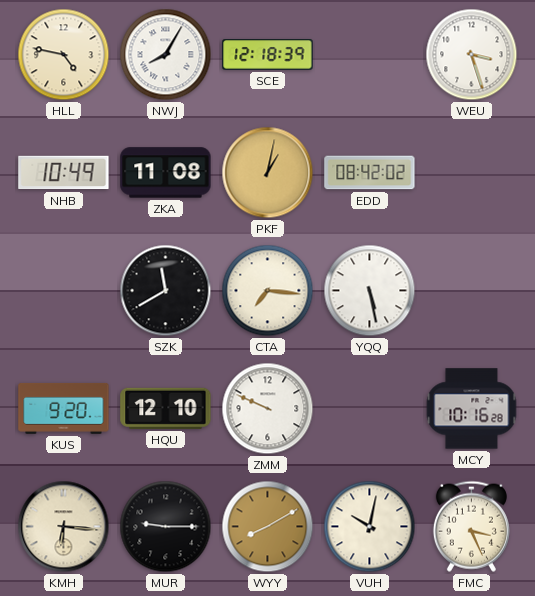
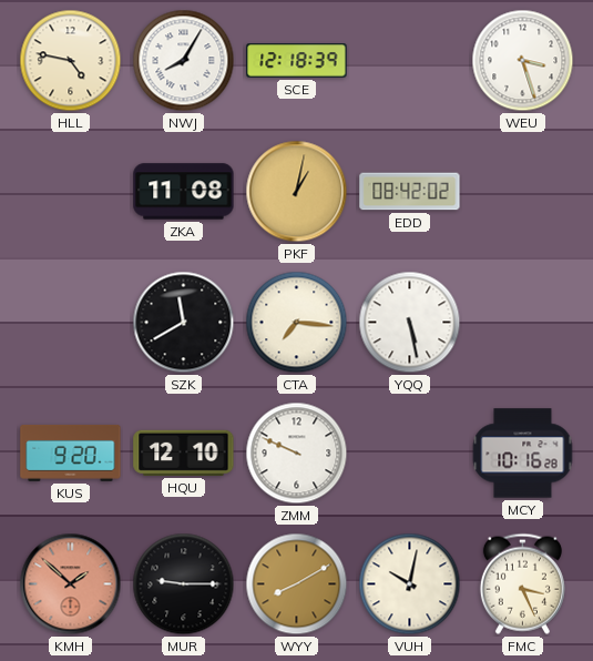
NHB: 10:49 -> none
KMH: 6:16 -> 1:52
KMH dial: cream -> salmon
